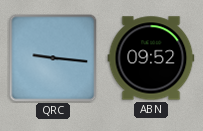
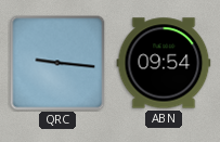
ABN: 09:52 -> 09:54
